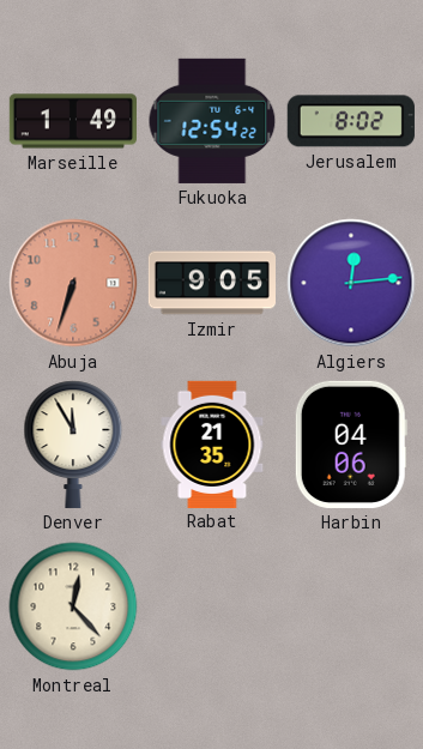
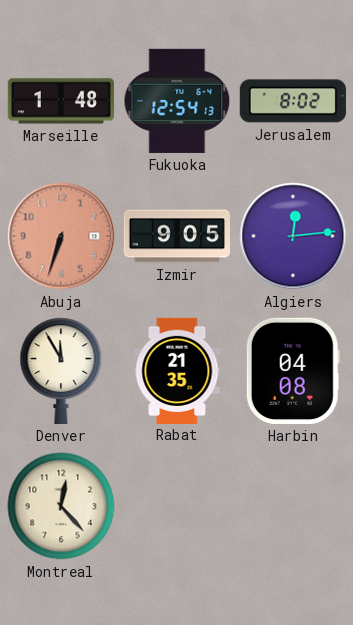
Marseille: 1:49 -> 1:48
Fukuoka: 12:54:22 -> 12:54:13
Harbin: 04:06 -> 04:08
